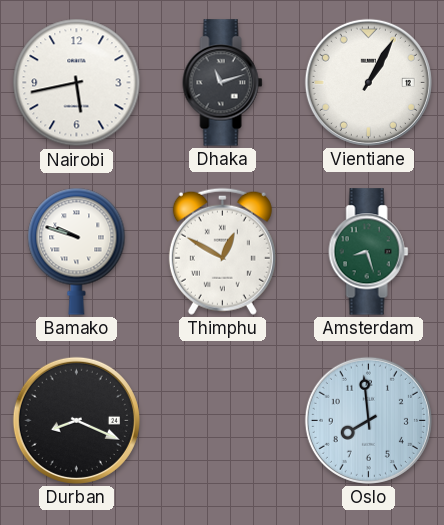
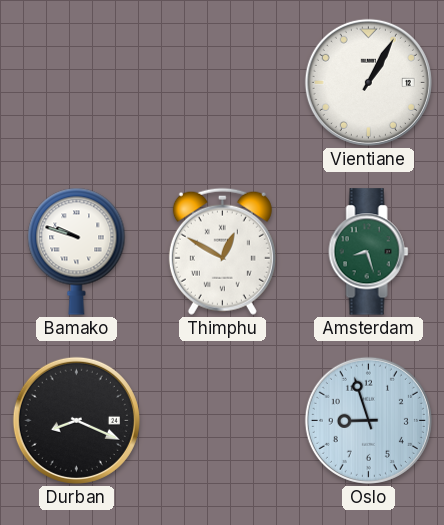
Nairobi: 5:43 -> none
Dhaka: 11:12 -> none
Oslo: 7:59 -> 8:57
